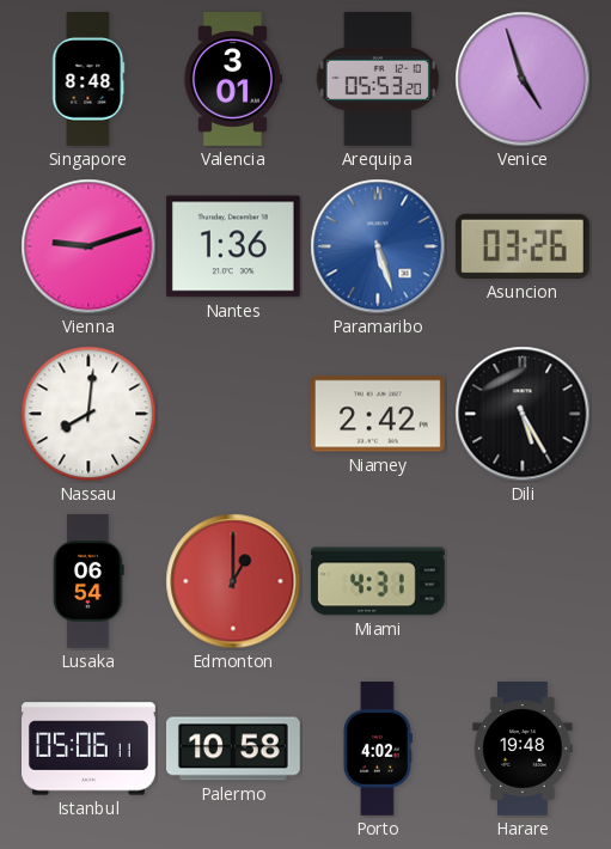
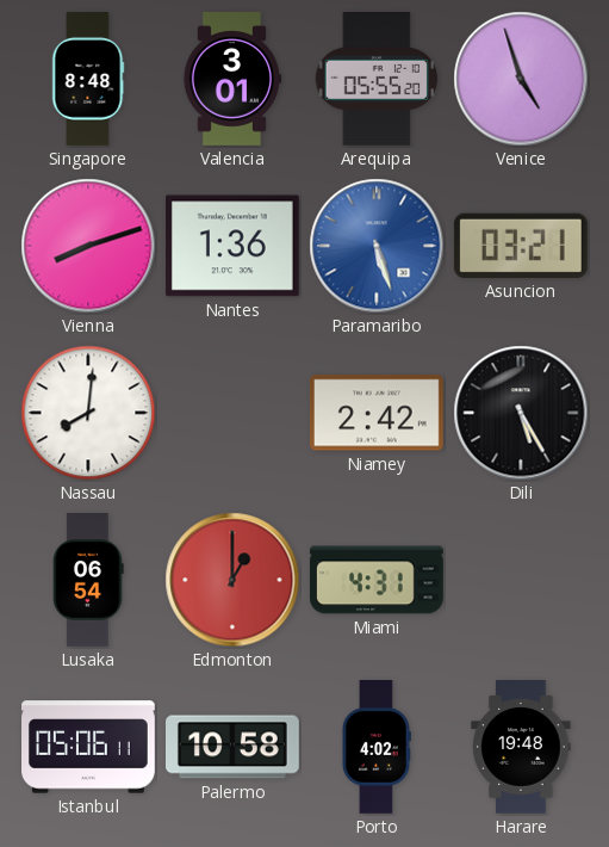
Arequipa: 05:53 -> 05:55
Vienna: 9:12 -> 8:12
Asuncion: 03:26 -> 03:21
